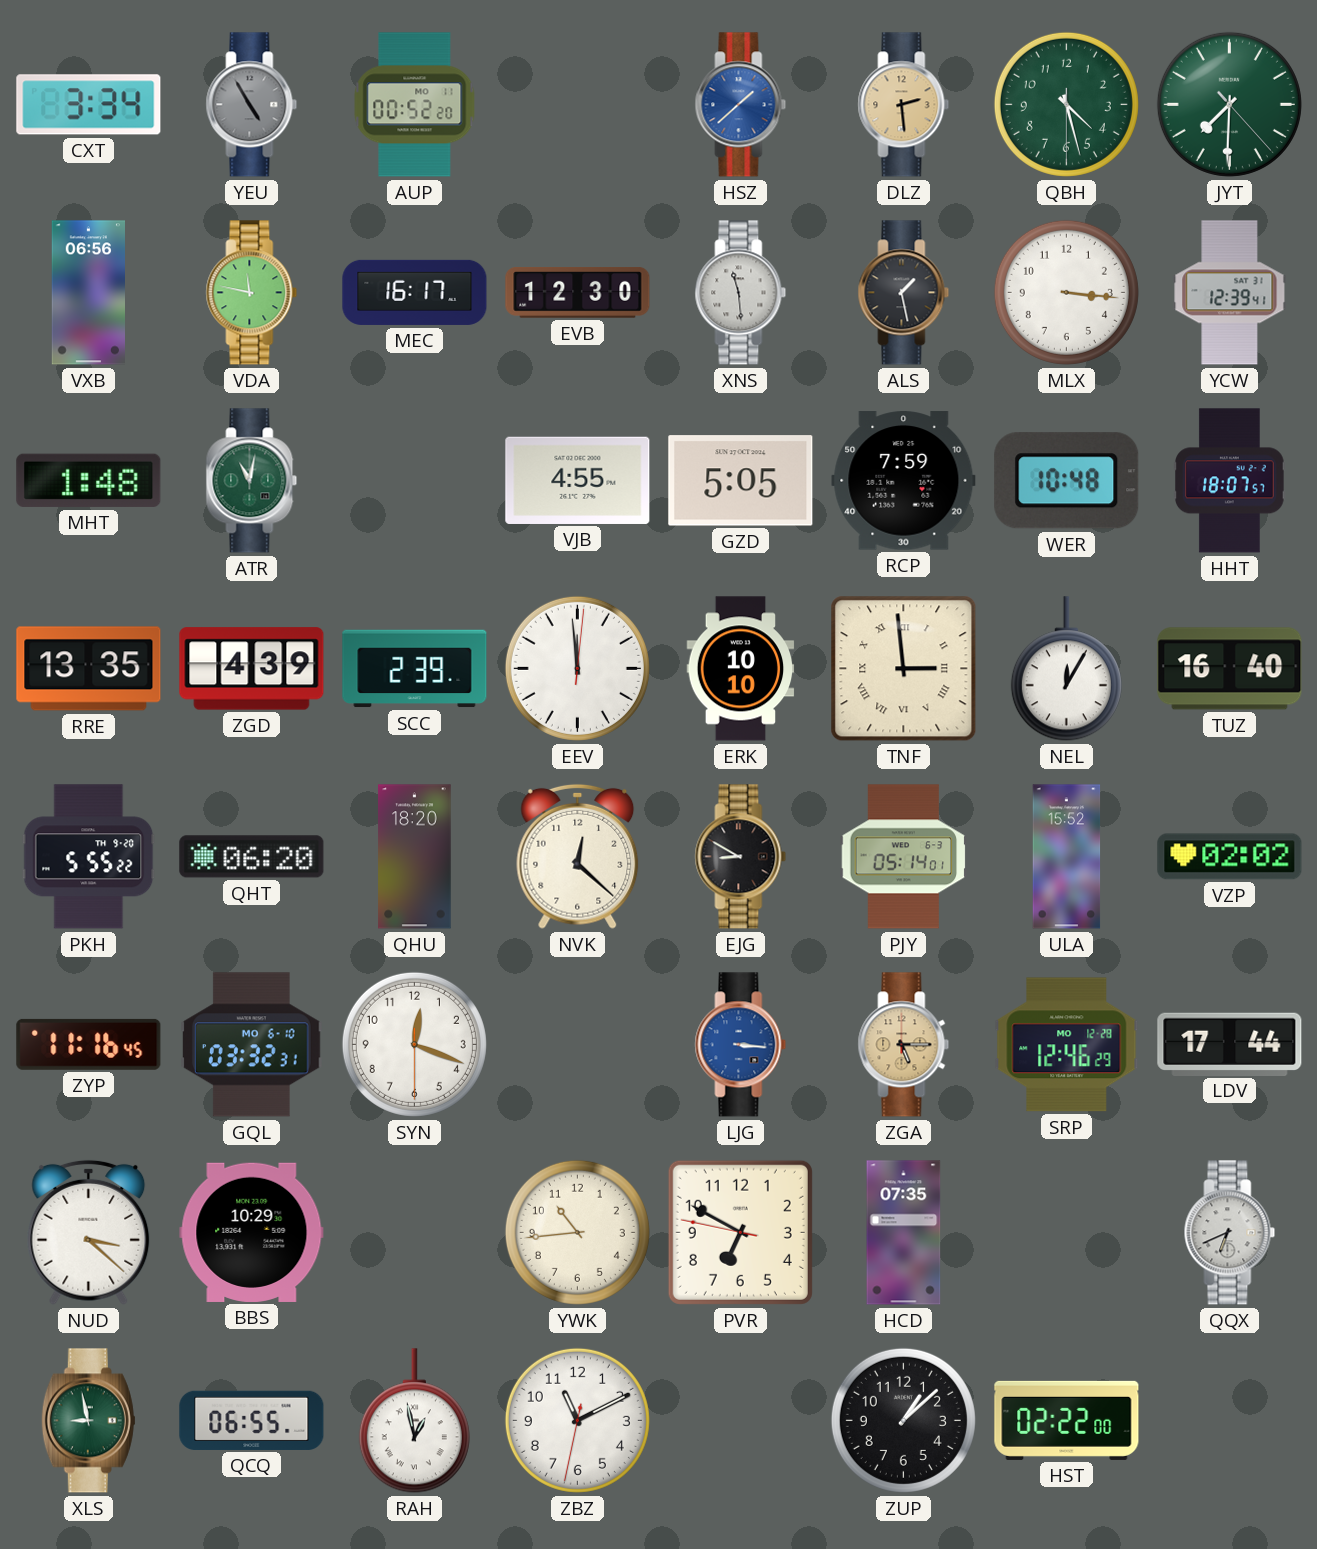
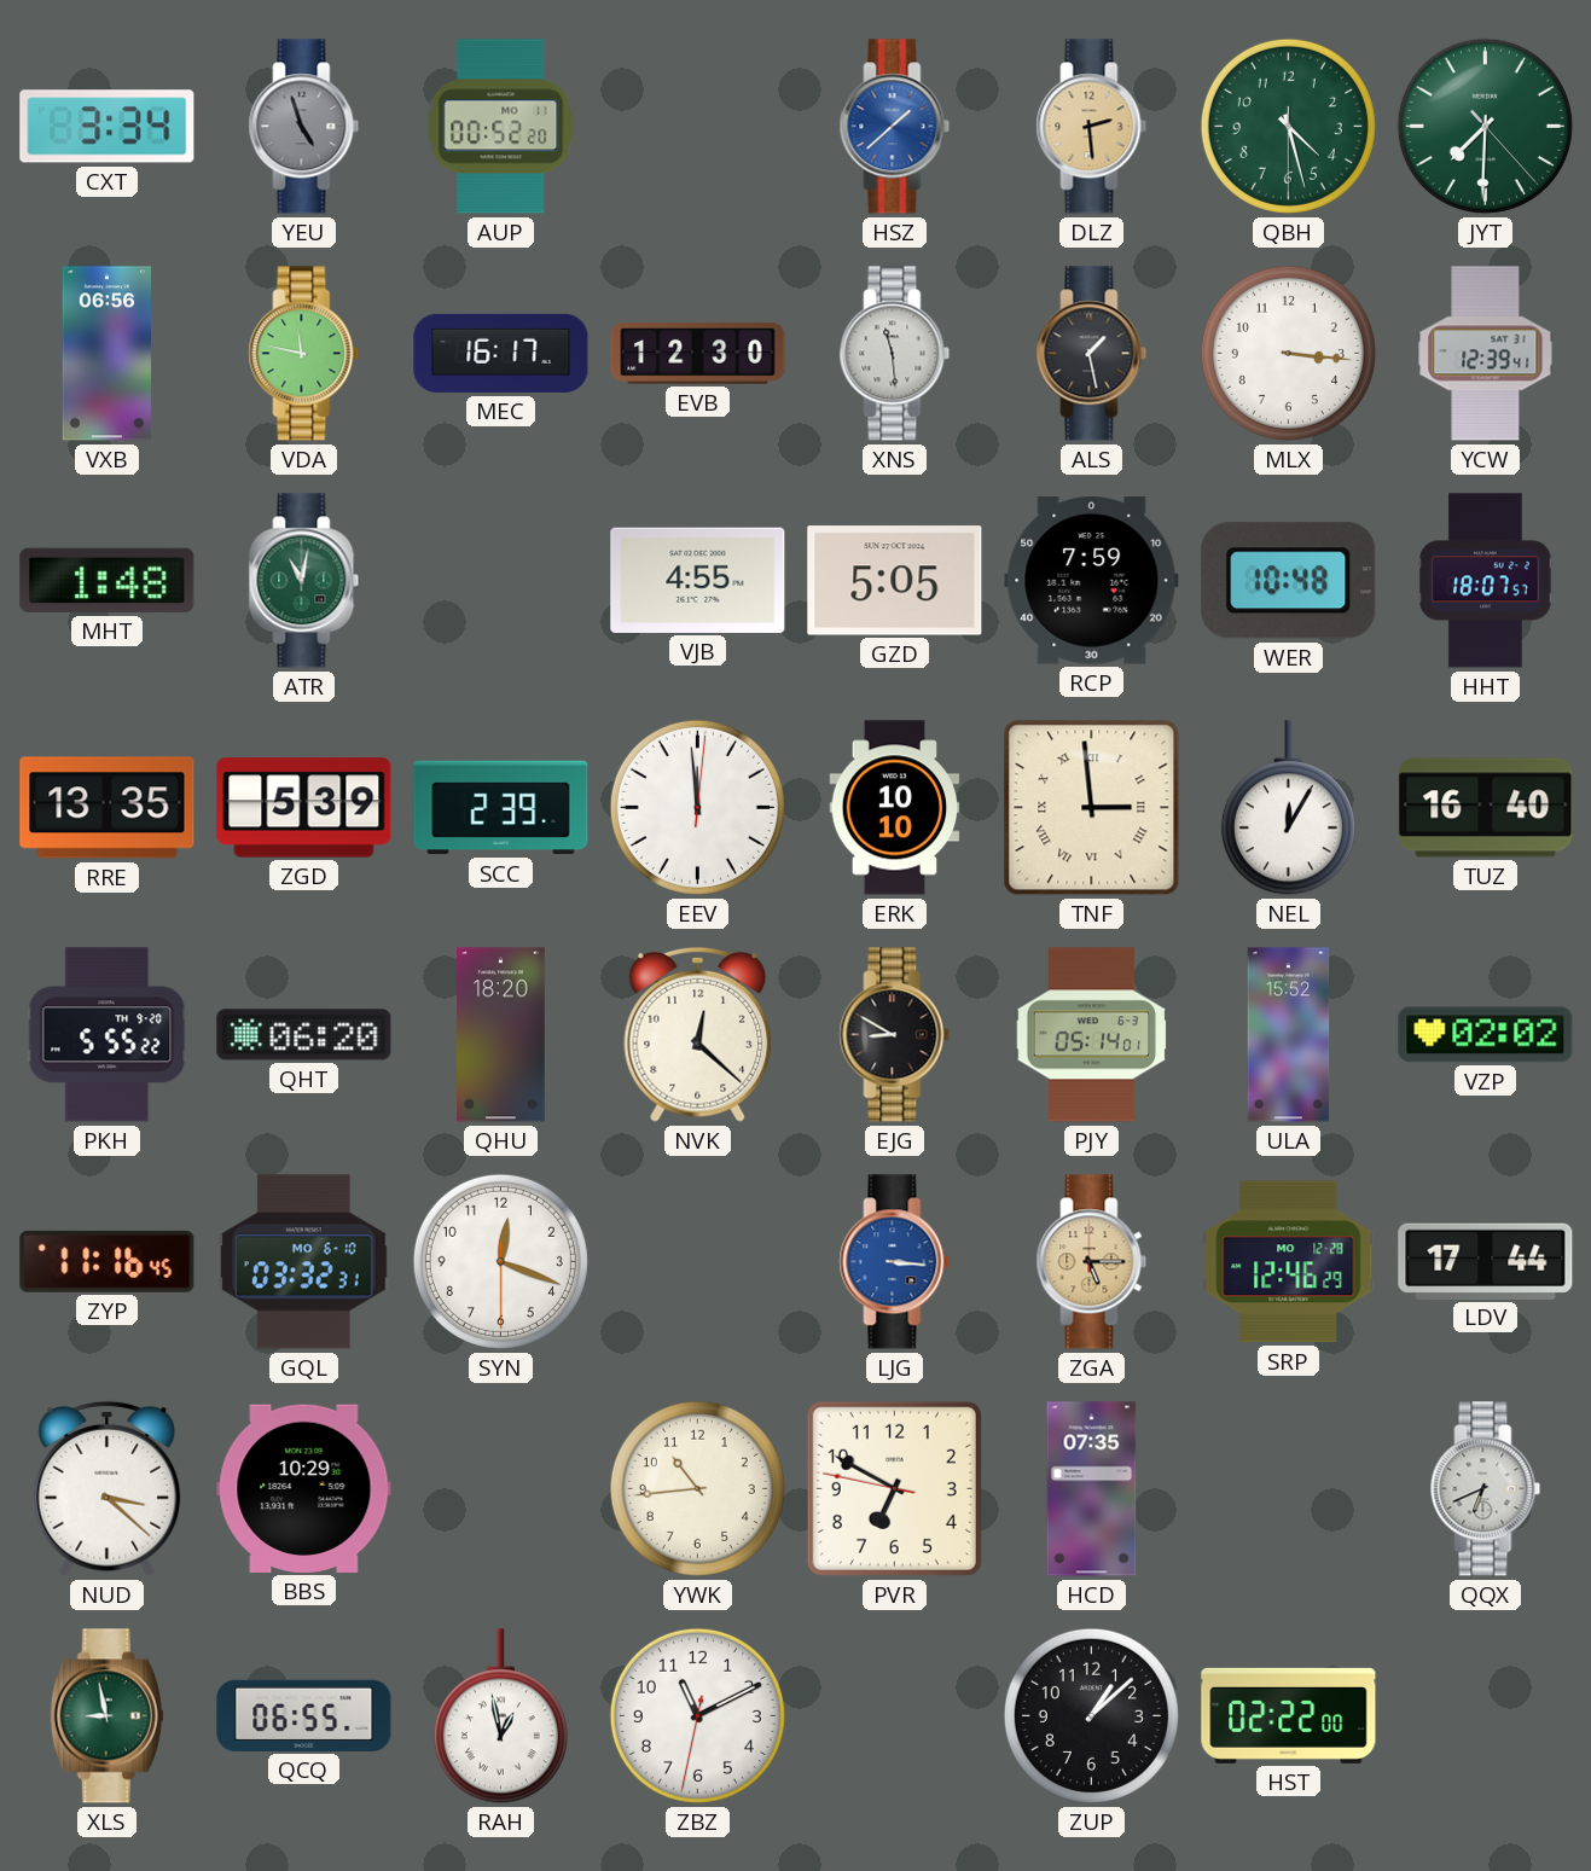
YEU: 4:55 -> 4:57
ZGD: 4:39 -> 5:39
